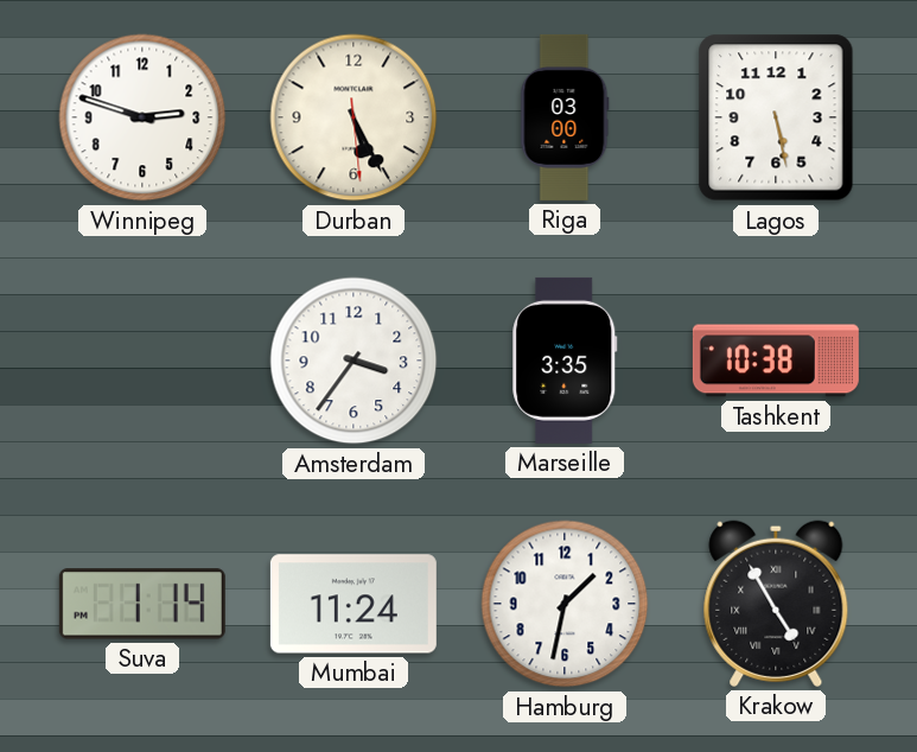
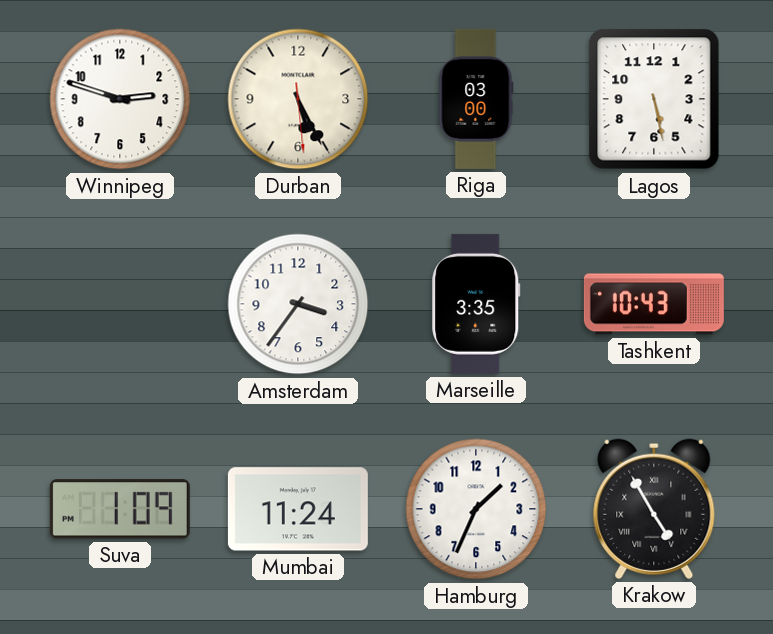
Tashkent: 10:38 -> 10:43
Suva: 1:14 -> 1:09
Hamburg: 1:32 -> 1:34
